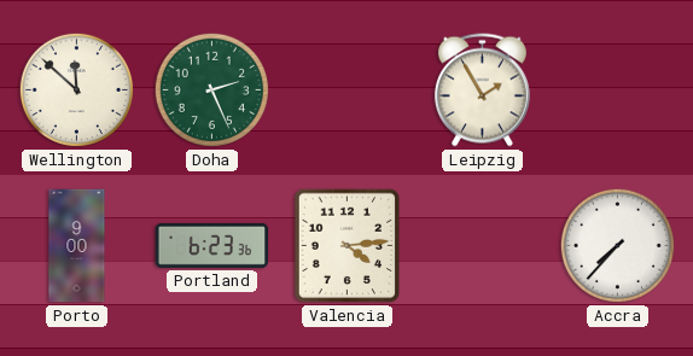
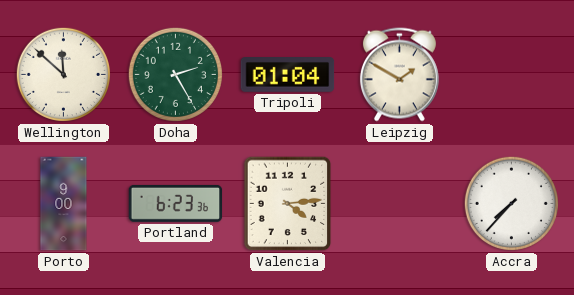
Doha: 2:26 -> 2:25
Tripoli: none -> 01:04
Leipzig: 1:55 -> 1:50
